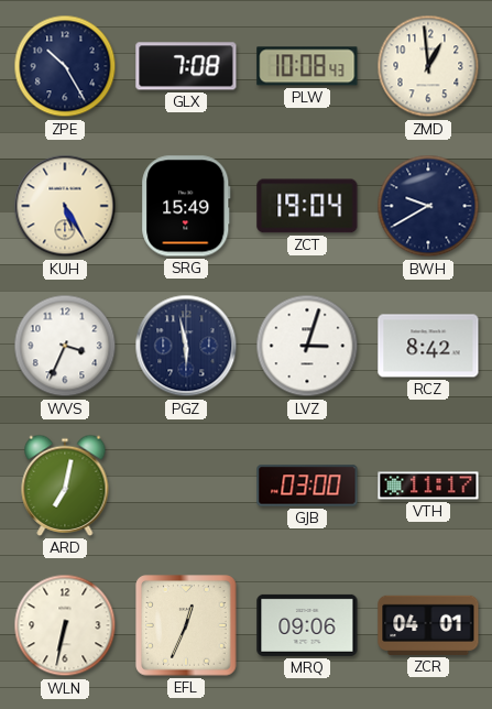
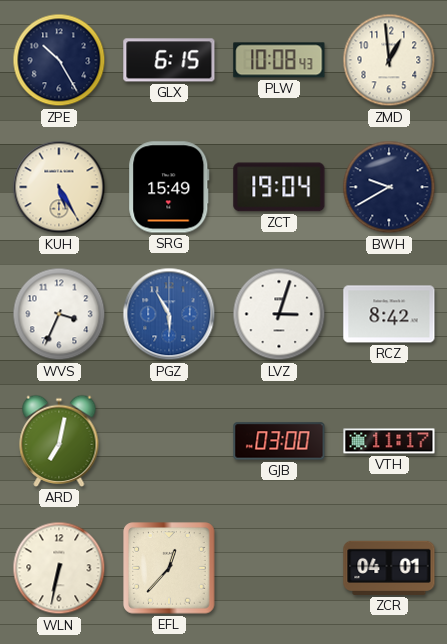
GLX: 7:08 -> 6:15
PGZ: 5:58 -> 5:55
PGZ dial: navy -> blue
EFL: 12:34 -> 12:37
MRQ: 09:06 -> none
